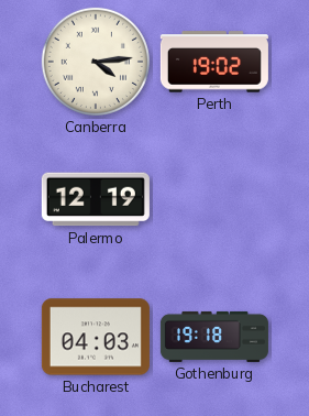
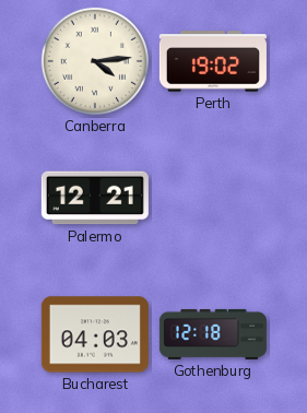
Palermo: 12:19 -> 12:21
Gothenburg: 19:18 -> 12:18
